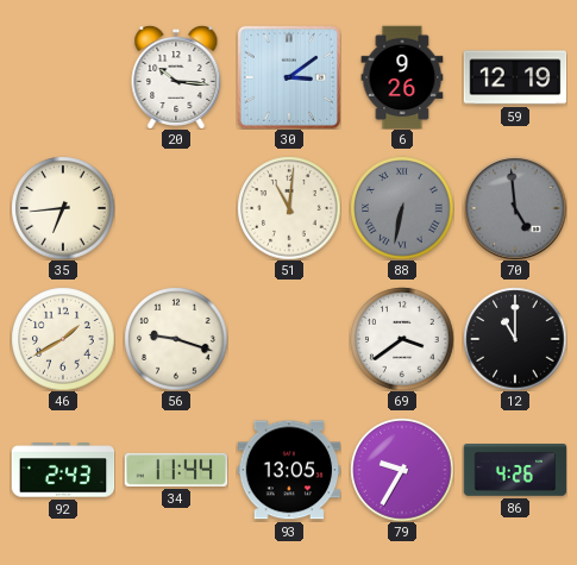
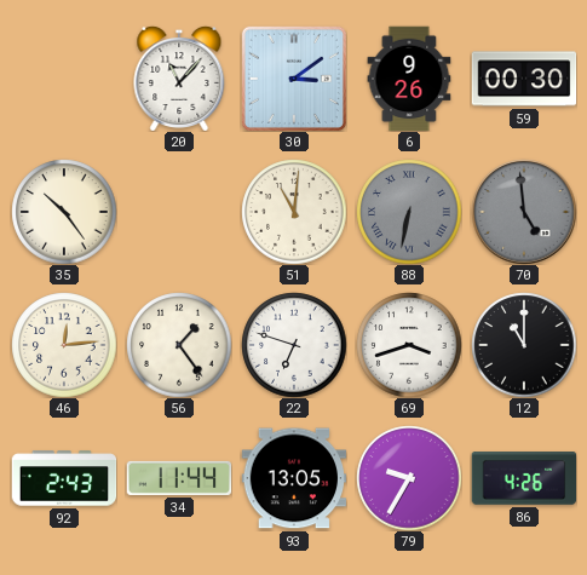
20: 10:16 -> 11:07
59: 12:19 -> 00:30
35: 6:44 -> 10:24
46: 1:40 -> 12:14
56: 9:18 -> 1:24
22: none -> 6:48
69: 3:39 -> 3:42
